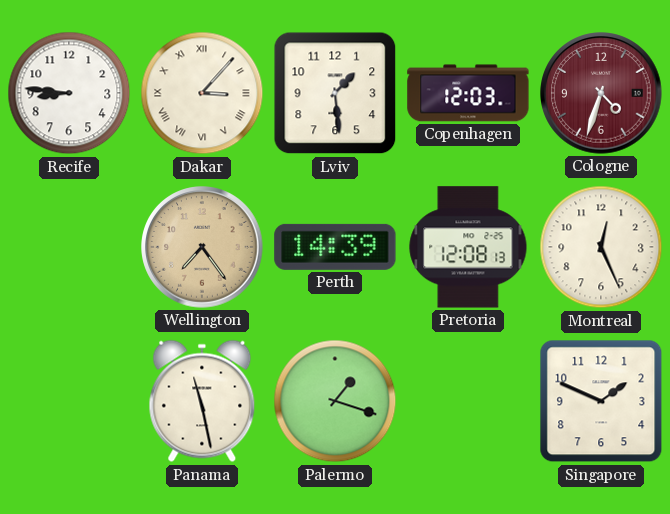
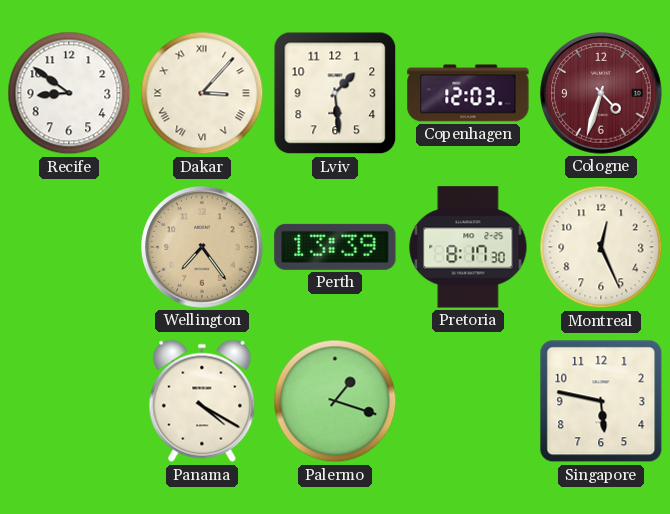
Recife: 8:46 -> 8:51
Perth: 14:39 -> 13:39
Pretoria: 12:08 -> 8:17
Panama: 11:28 -> 4:20
Singapore: 1:49 -> 5:47
